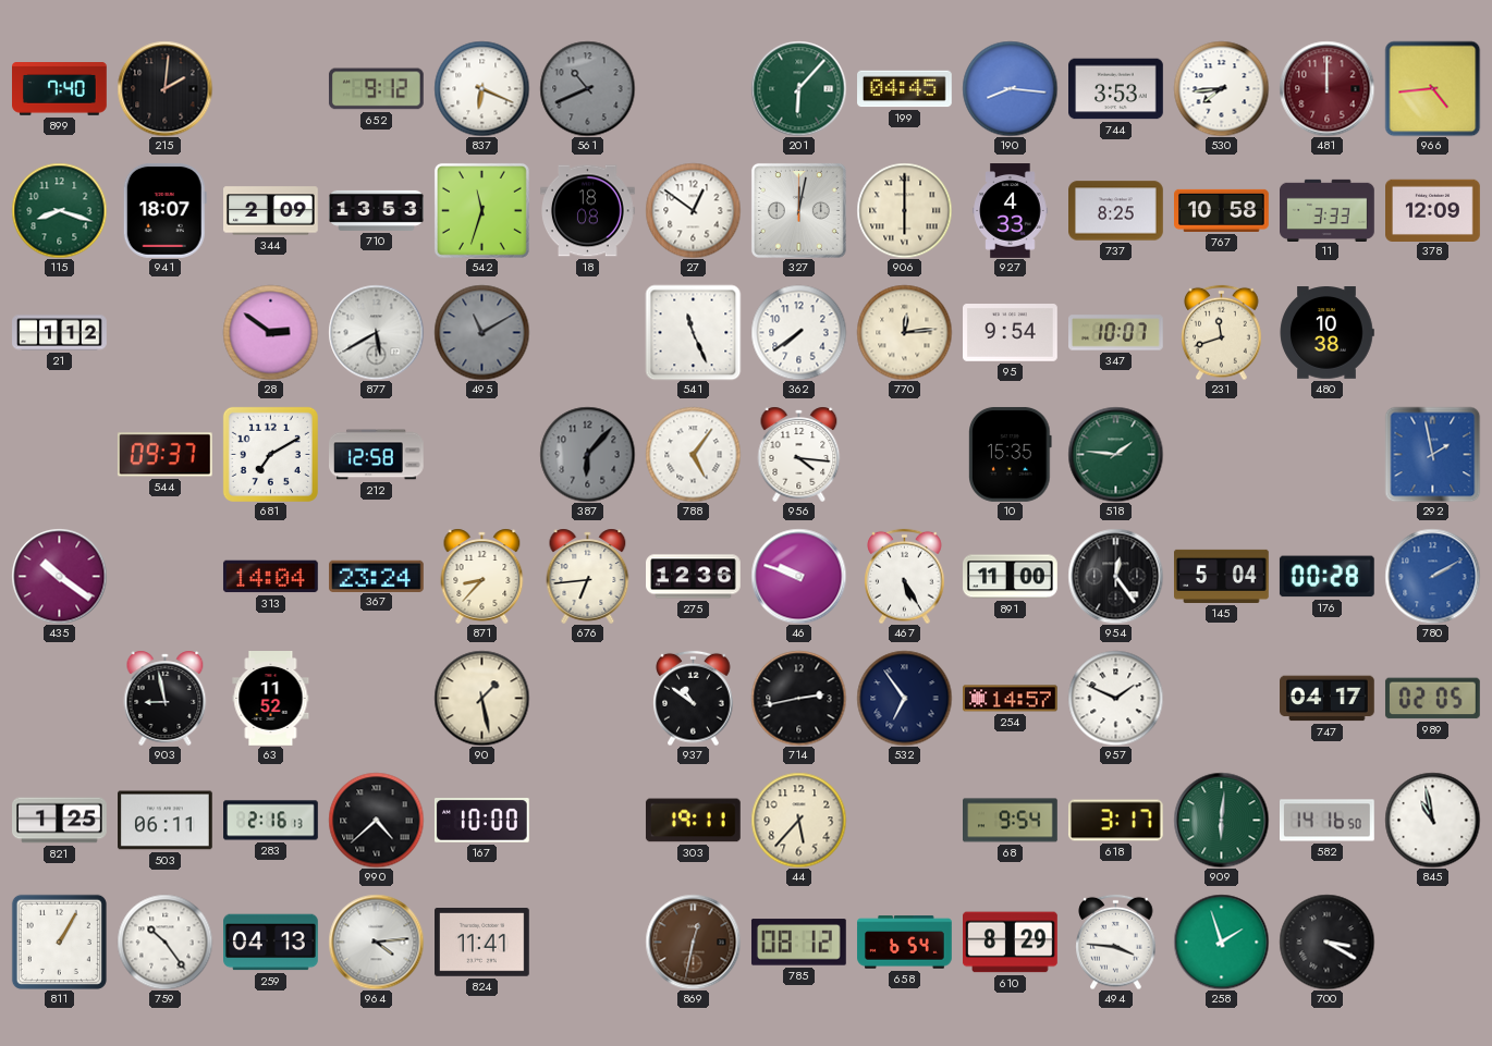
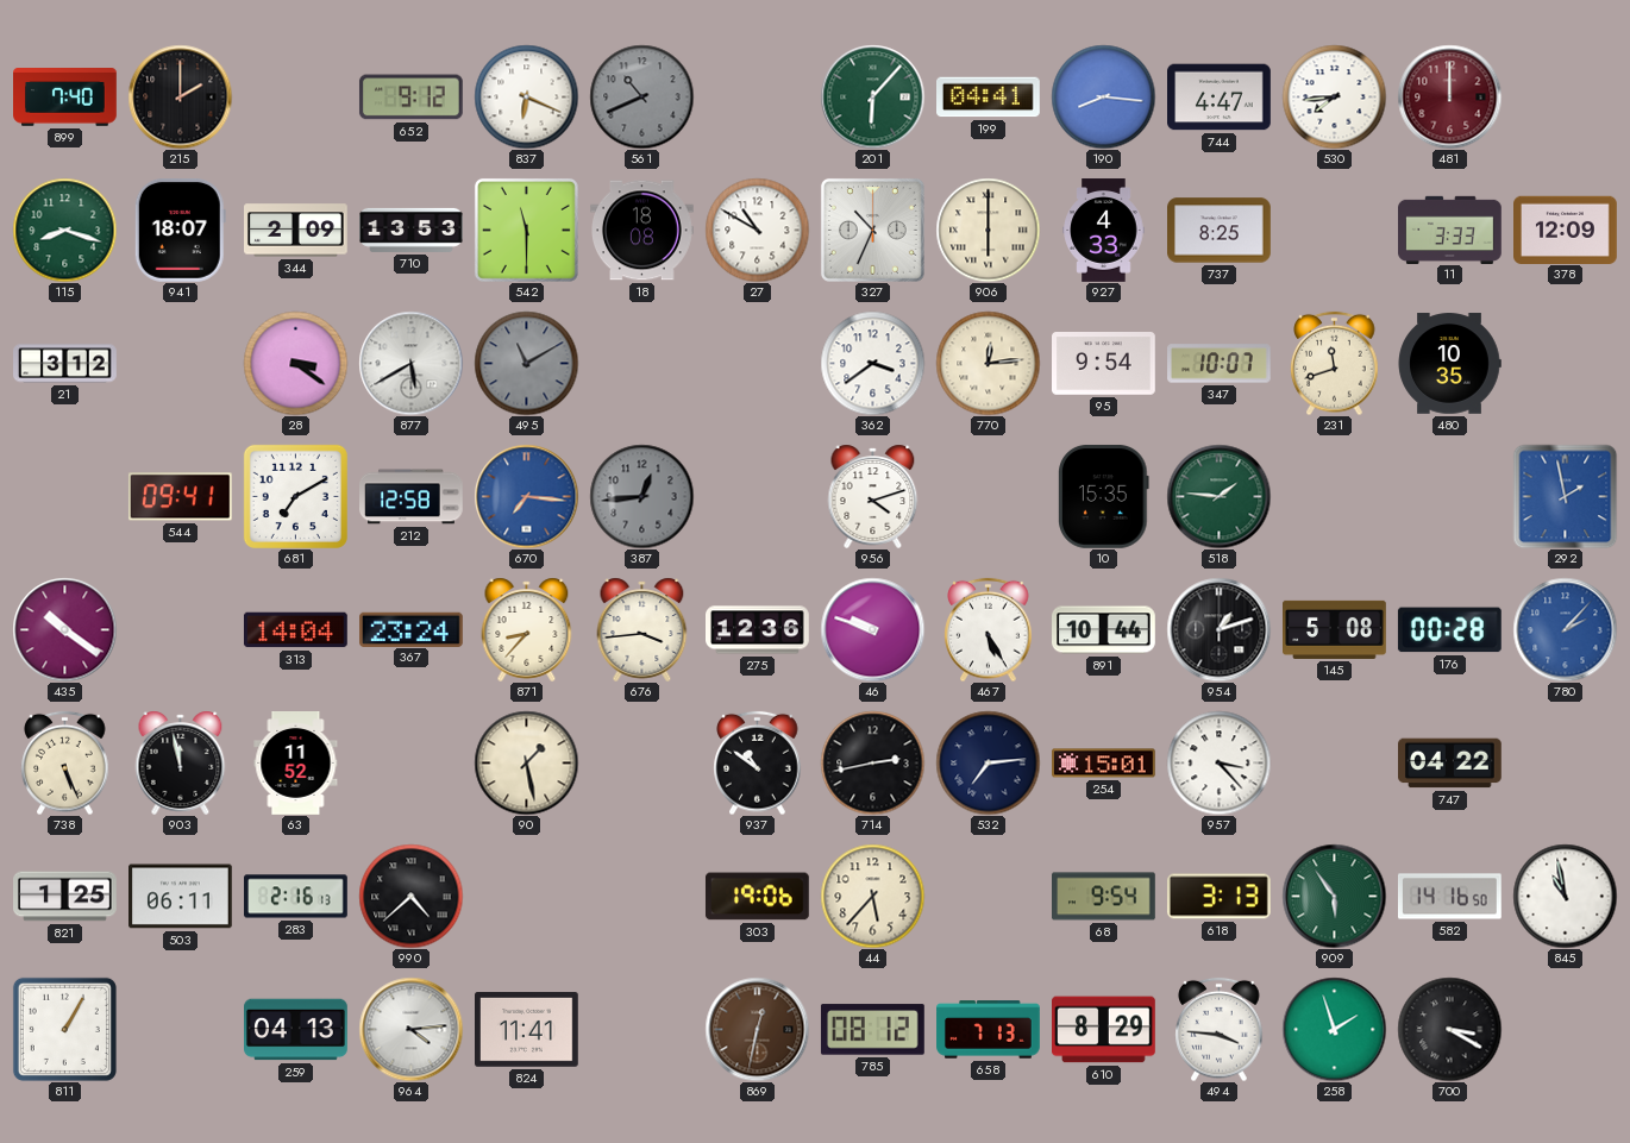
215: 2:01 -> 2:00
199: 04:45 -> 04:41
744: 3:53 -> 4:47
966: 4:44 -> none
542: 11:33 -> 11:30
27: 12:51 -> 10:50
327: 12:02 -> 10:34
767: 10:58 -> none
21: 1:12 -> 3:12
28: 2:51 -> 3:21
541: 11:26 -> none
362: 7:39 -> 3:39
480: 10:38 -> 10:35
544: 09:37 -> 09:41
670: none -> 7:16
387: 6:07 -> 12:44
788: 5:06 -> none
956: 4:16 -> 4:12
676: 6:44 -> 3:44
891: 11:00 -> 10:44
954: 12:24 -> 1:12
145: 5:04 -> 5:08
780: 2:10 -> 2:07
738: none -> 5:26
903: 8:58 -> 11:58
532: 6:54 -> 7:14
254: 14:57 -> 15:01
957: 1:49 -> 3:23
747: 04:17 -> 04:22
989: 02:05 -> none
167: 10:00 -> none
303: 19:11 -> 19:06
618: 3:17 -> 3:13
909: 6:01 -> 5:54
759: 10:24 -> none
658: 6:54 -> 7:13
